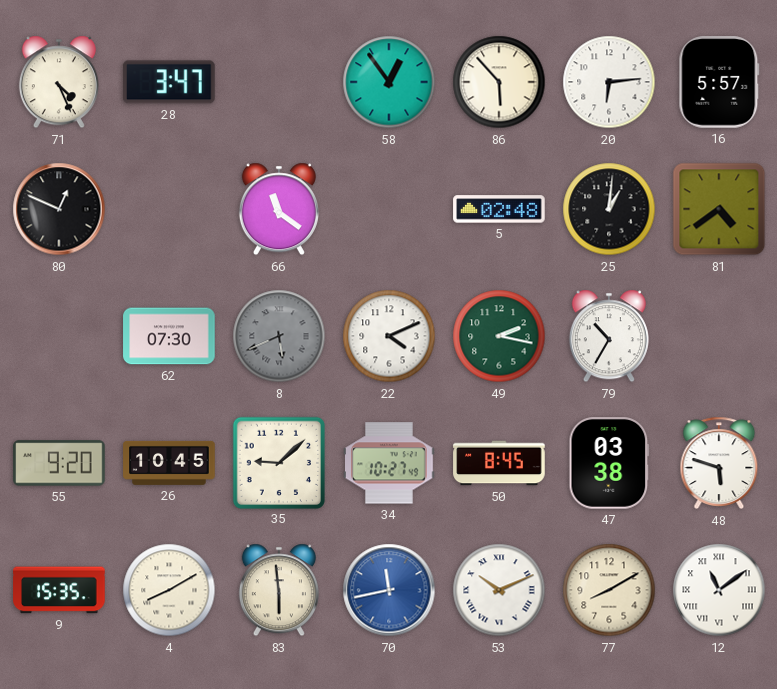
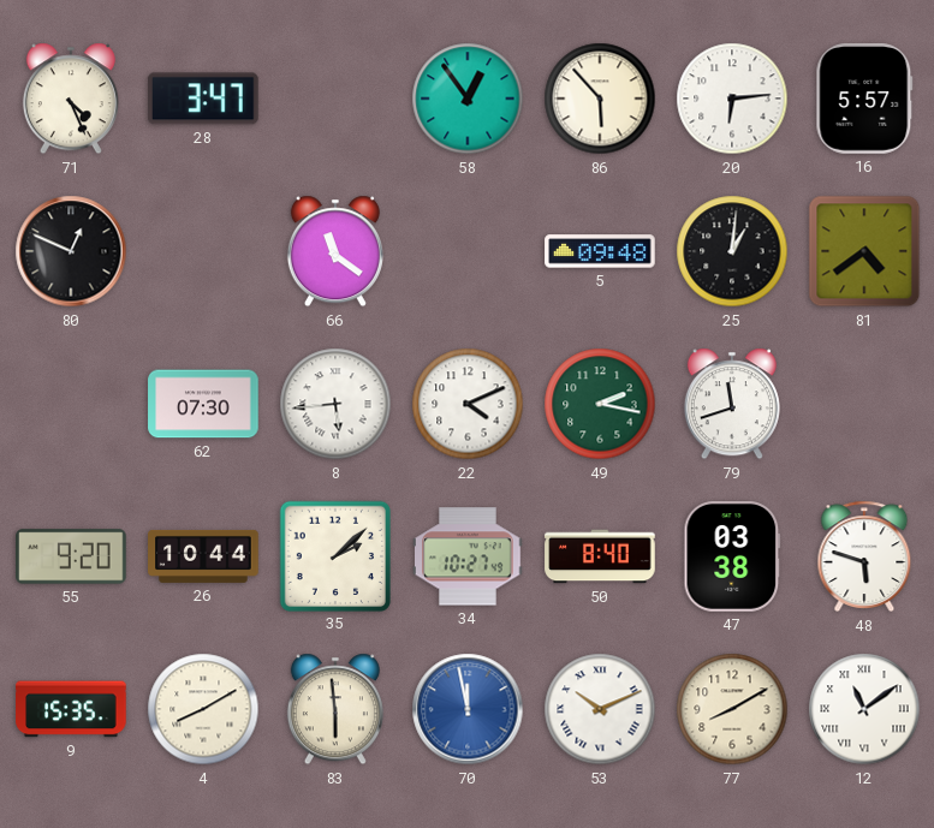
5: 02:48 -> 09:48
8: 5:41 -> 5:44
8 dial: grey -> white
79: 10:35 -> 11:42
26: 10:45 -> 10:44
35: 9:08 -> 2:08
50: 8:45 -> 8:40
70: 11:43 -> 11:58
